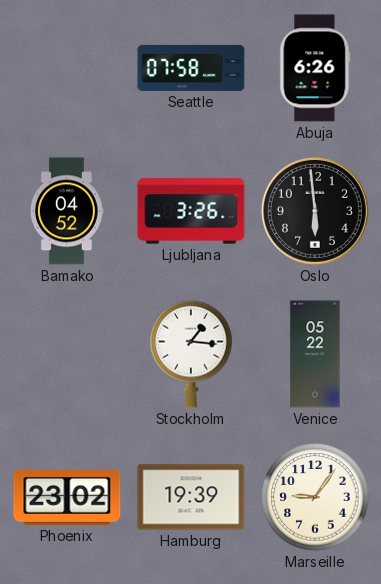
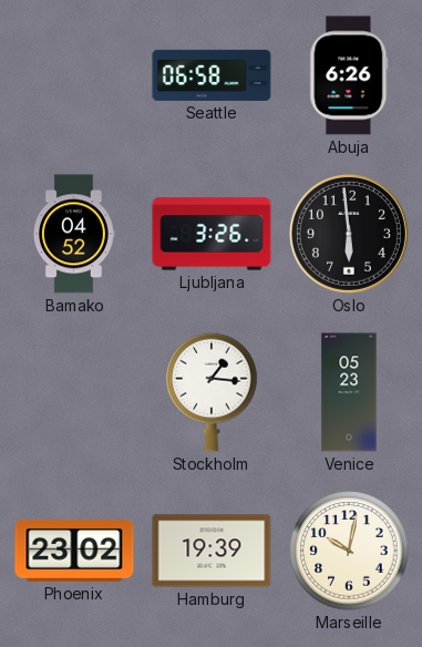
Seattle: 07:58 -> 06:58
Venice: 05:22 -> 05:23
Marseille: 9:06 -> 10:02
